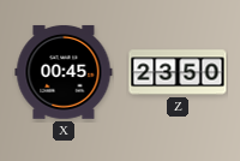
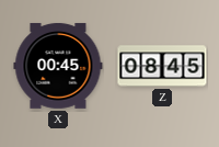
Z: 23:50 -> 08:45
